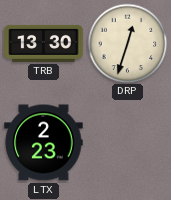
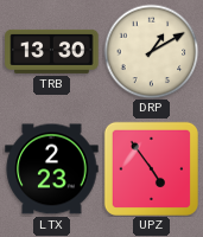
DRP: 12:33 -> 1:10
UPZ: none -> 4:54
